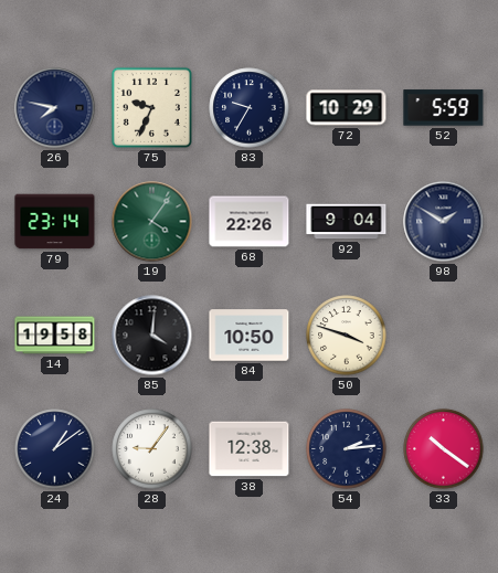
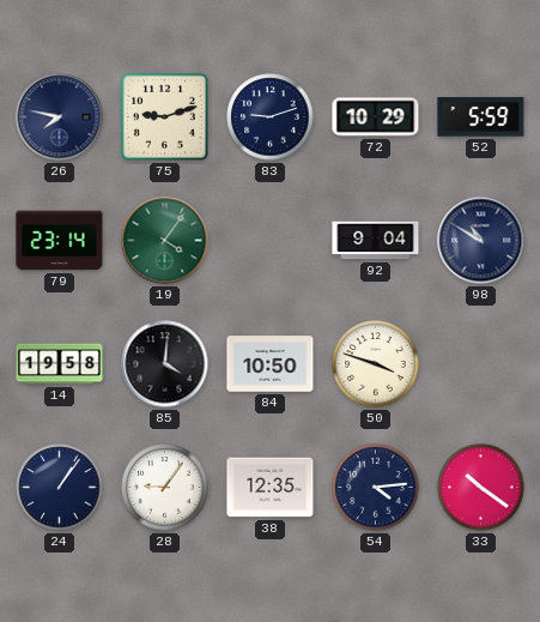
75: 9:34 -> 9:12
83: 9:35 -> 9:12
68: 22:26 -> none
98: 1:50 -> 10:50
24: 1:09 -> 1:06
38: 12:38 -> 12:35
54: 2:14 -> 4:14
